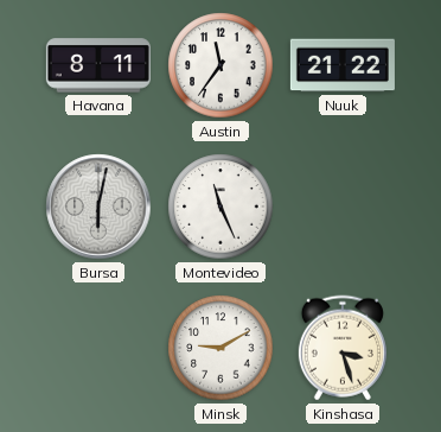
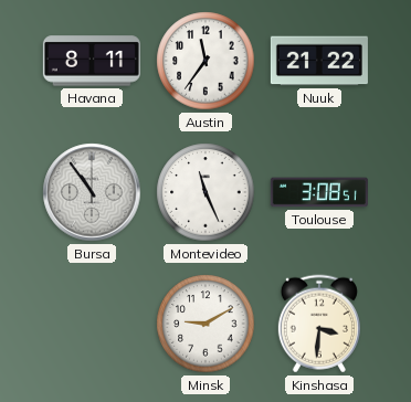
Bursa: 6:02 -> 10:54
Toulouse: none -> 3:08
Kinshasa: 3:27 -> 3:31
